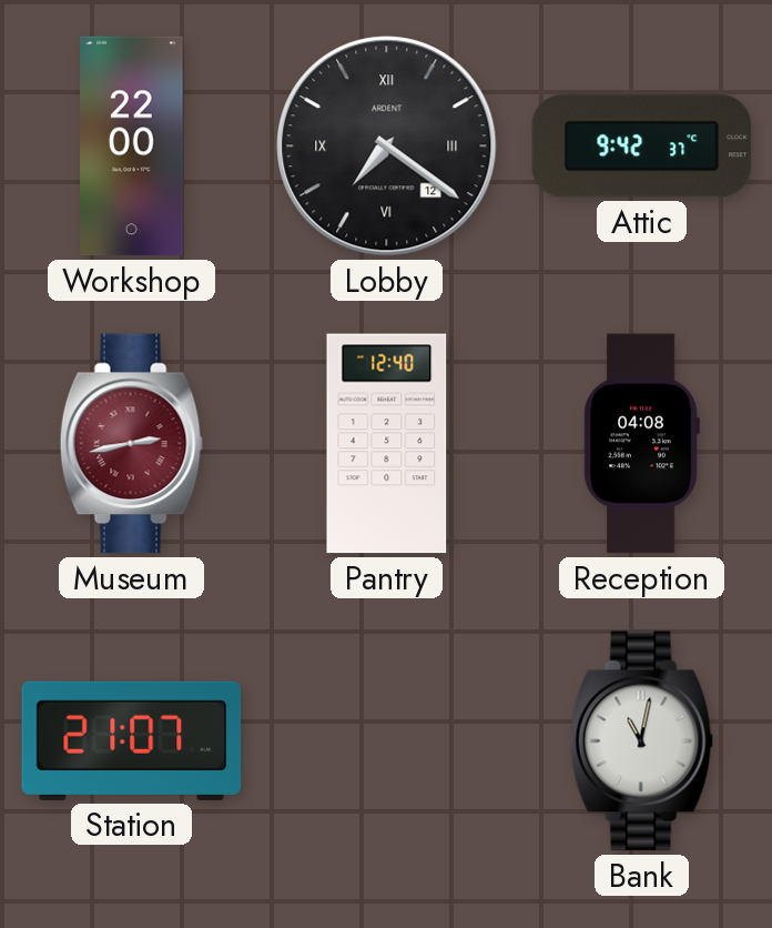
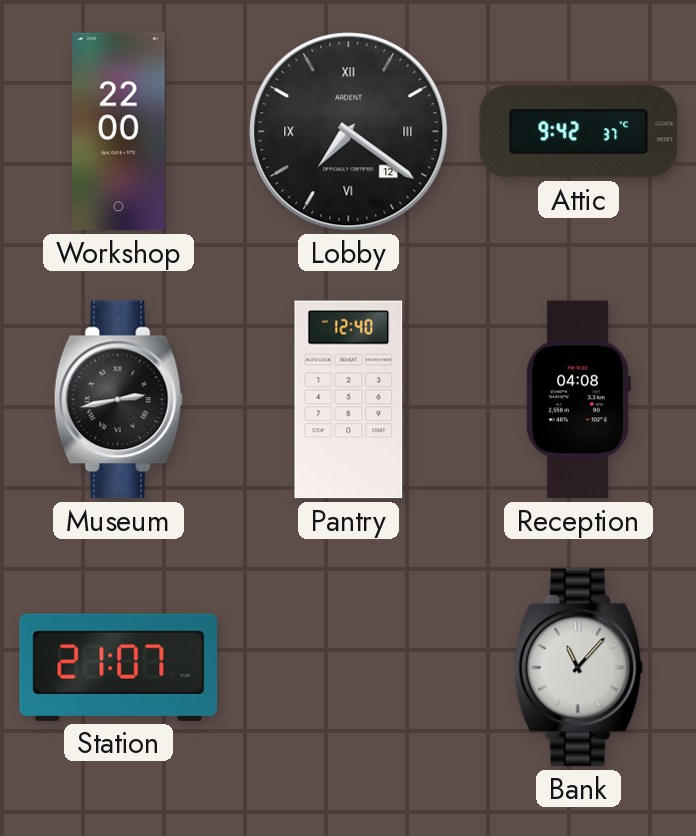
Museum dial: burgundy -> black
Bank: 11:02 -> 11:07
